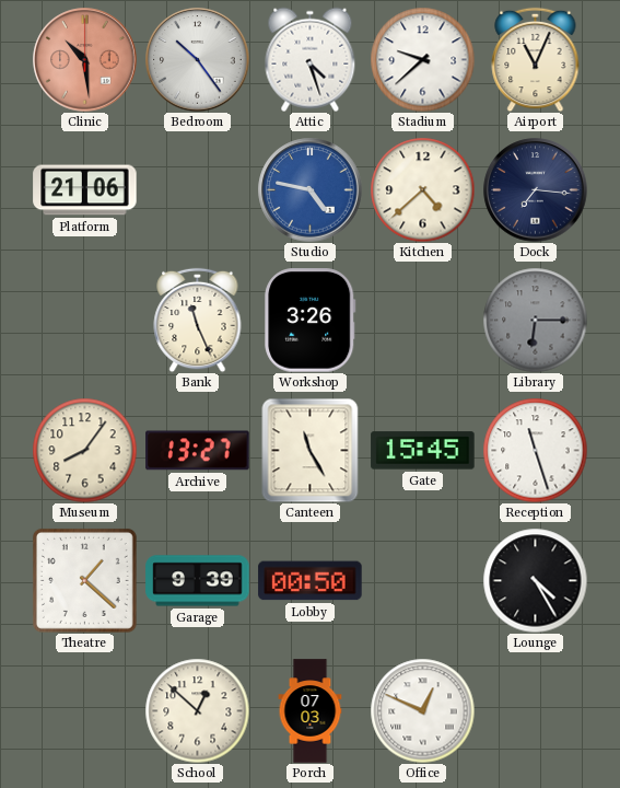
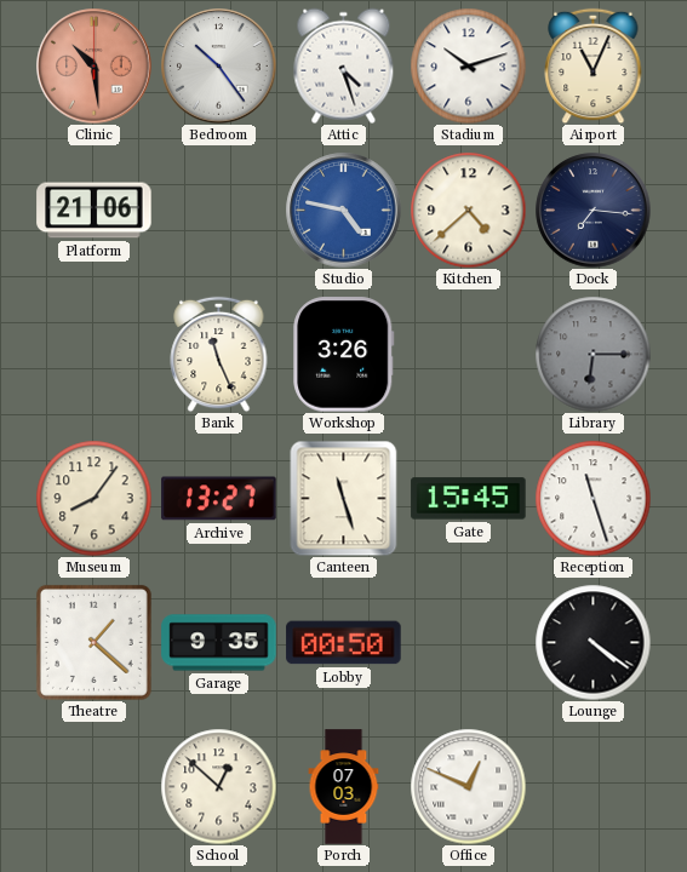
Stadium: 9:38 -> 10:12
Canteen: 11:25 -> 11:27
Garage: 9:39 -> 9:35
Lounge: 4:25 -> 4:21
